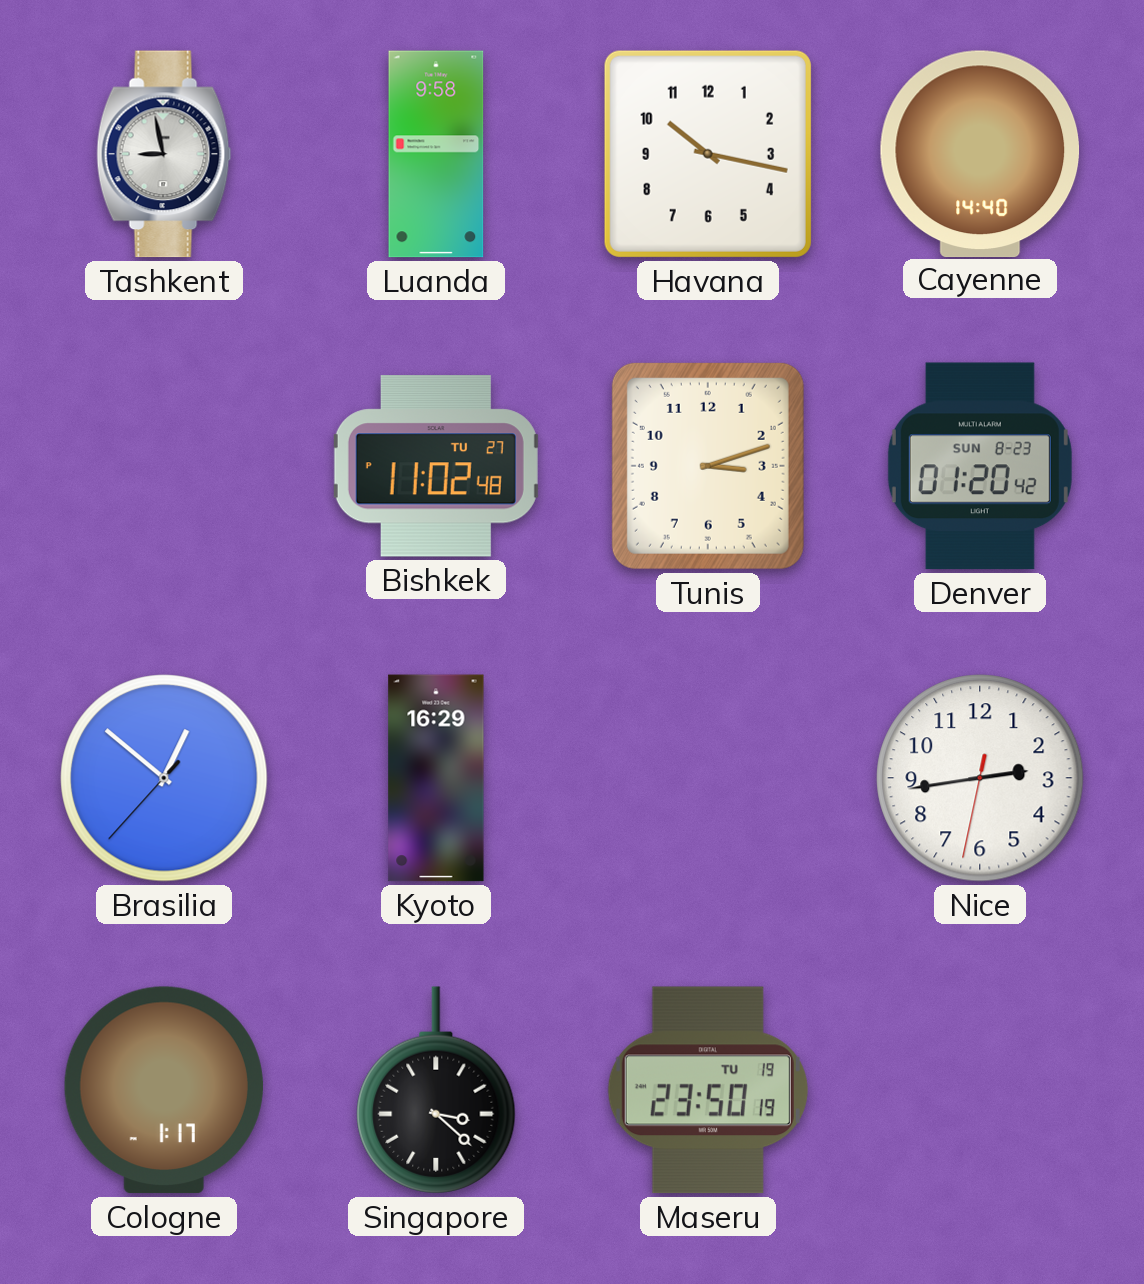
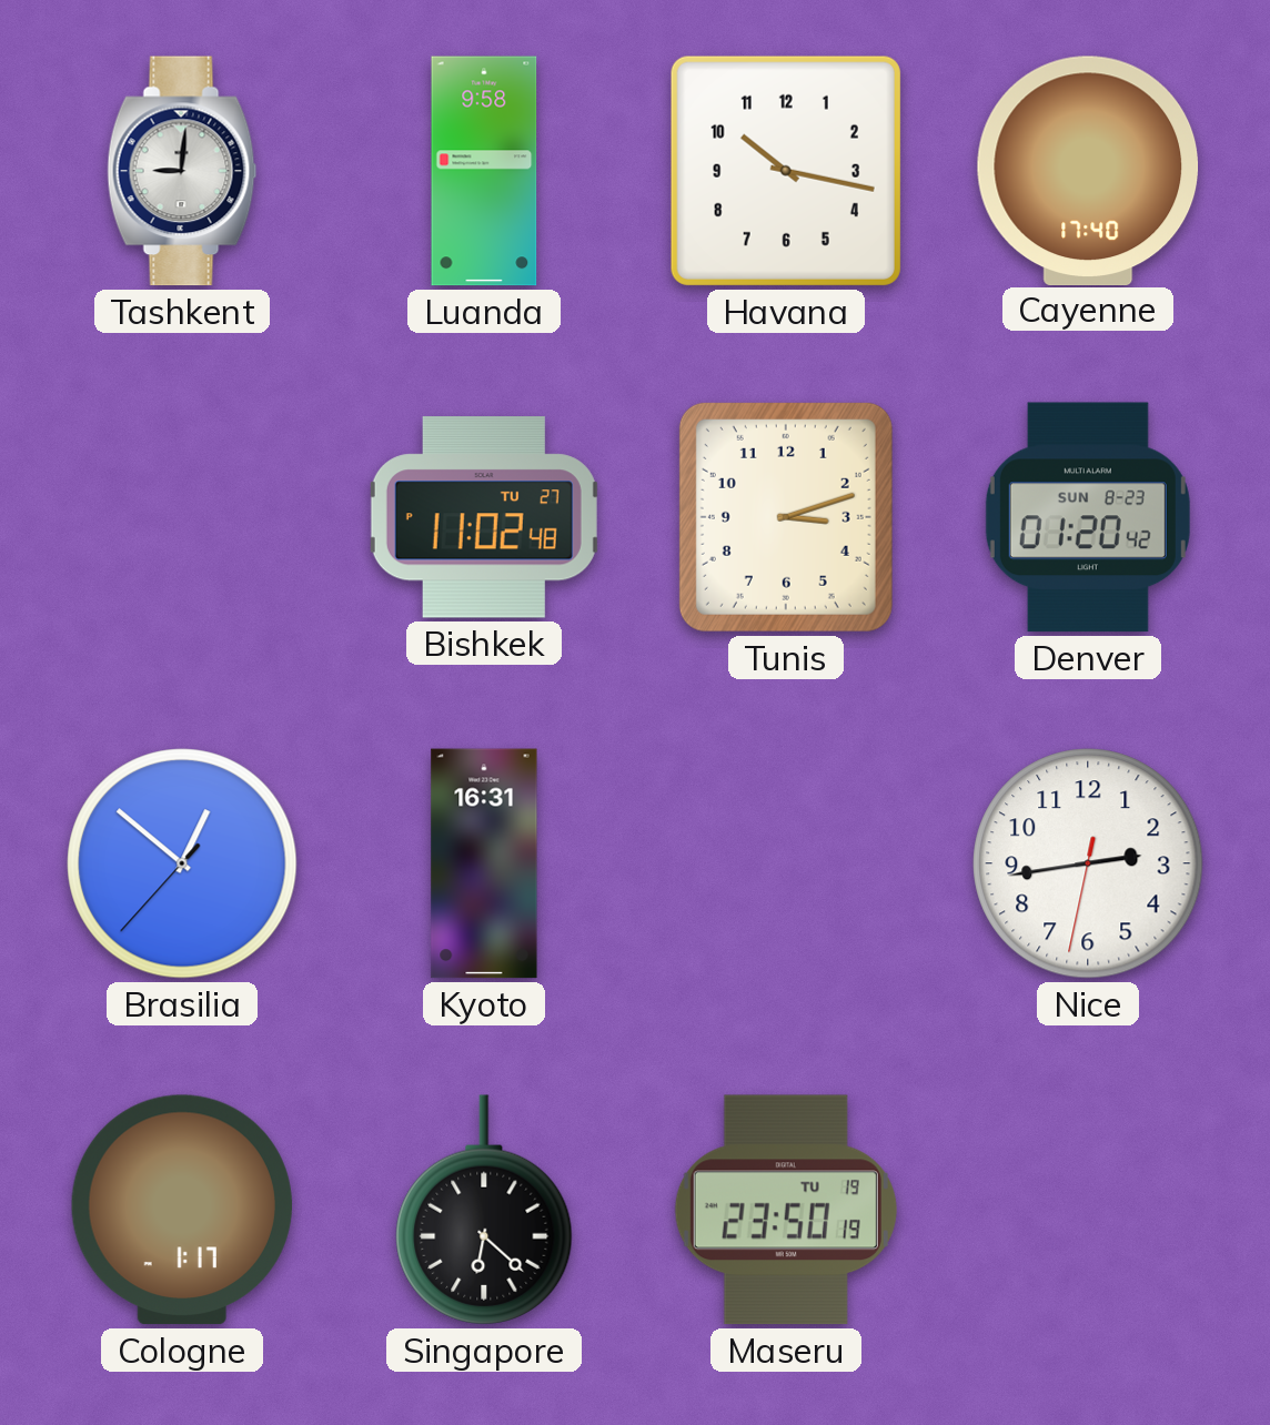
Tashkent: 8:58 -> 9:01
Cayenne: 14:40 -> 17:40
Kyoto: 16:29 -> 16:31
Singapore: 3:22 -> 6:22
